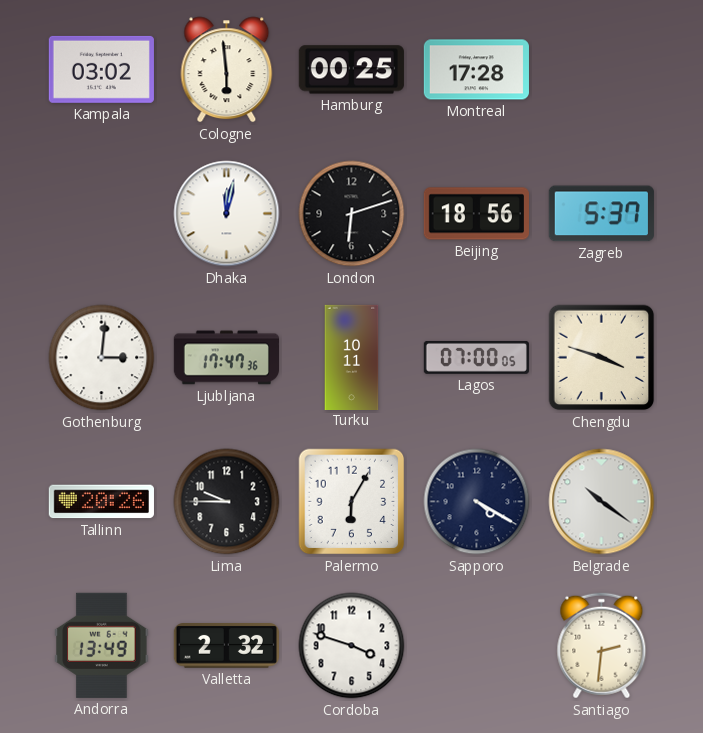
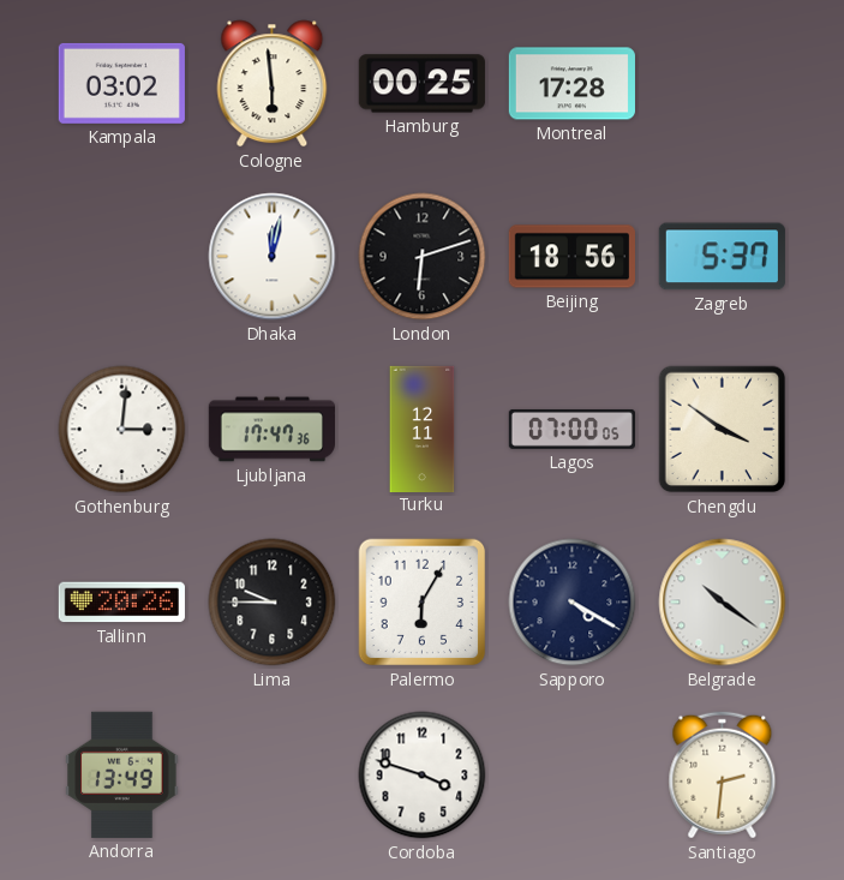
Turku: 10:11 -> 12:11
Chengdu: 3:48 -> 3:51
Valletta: 2:32 -> none
